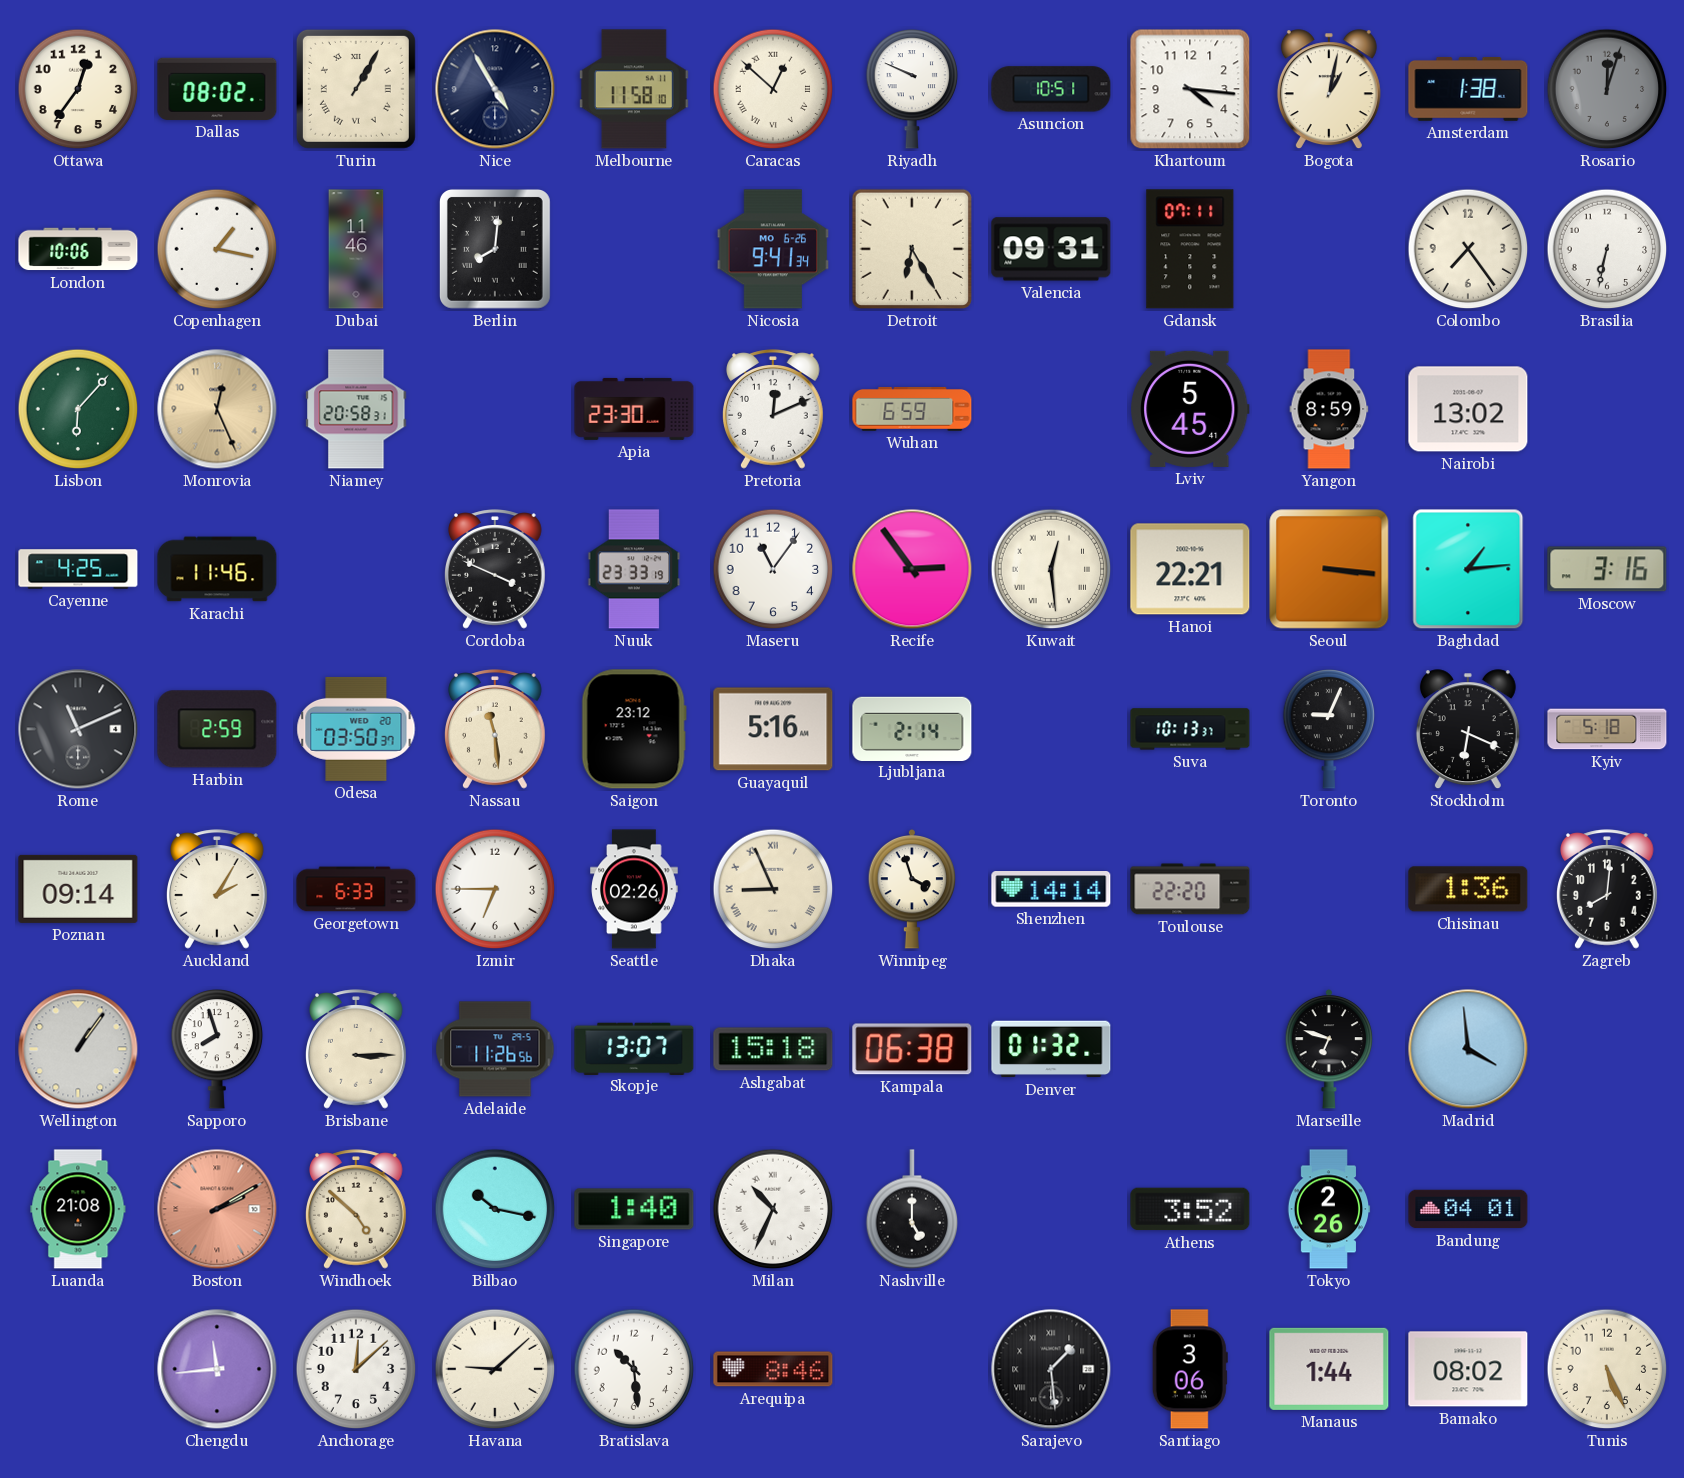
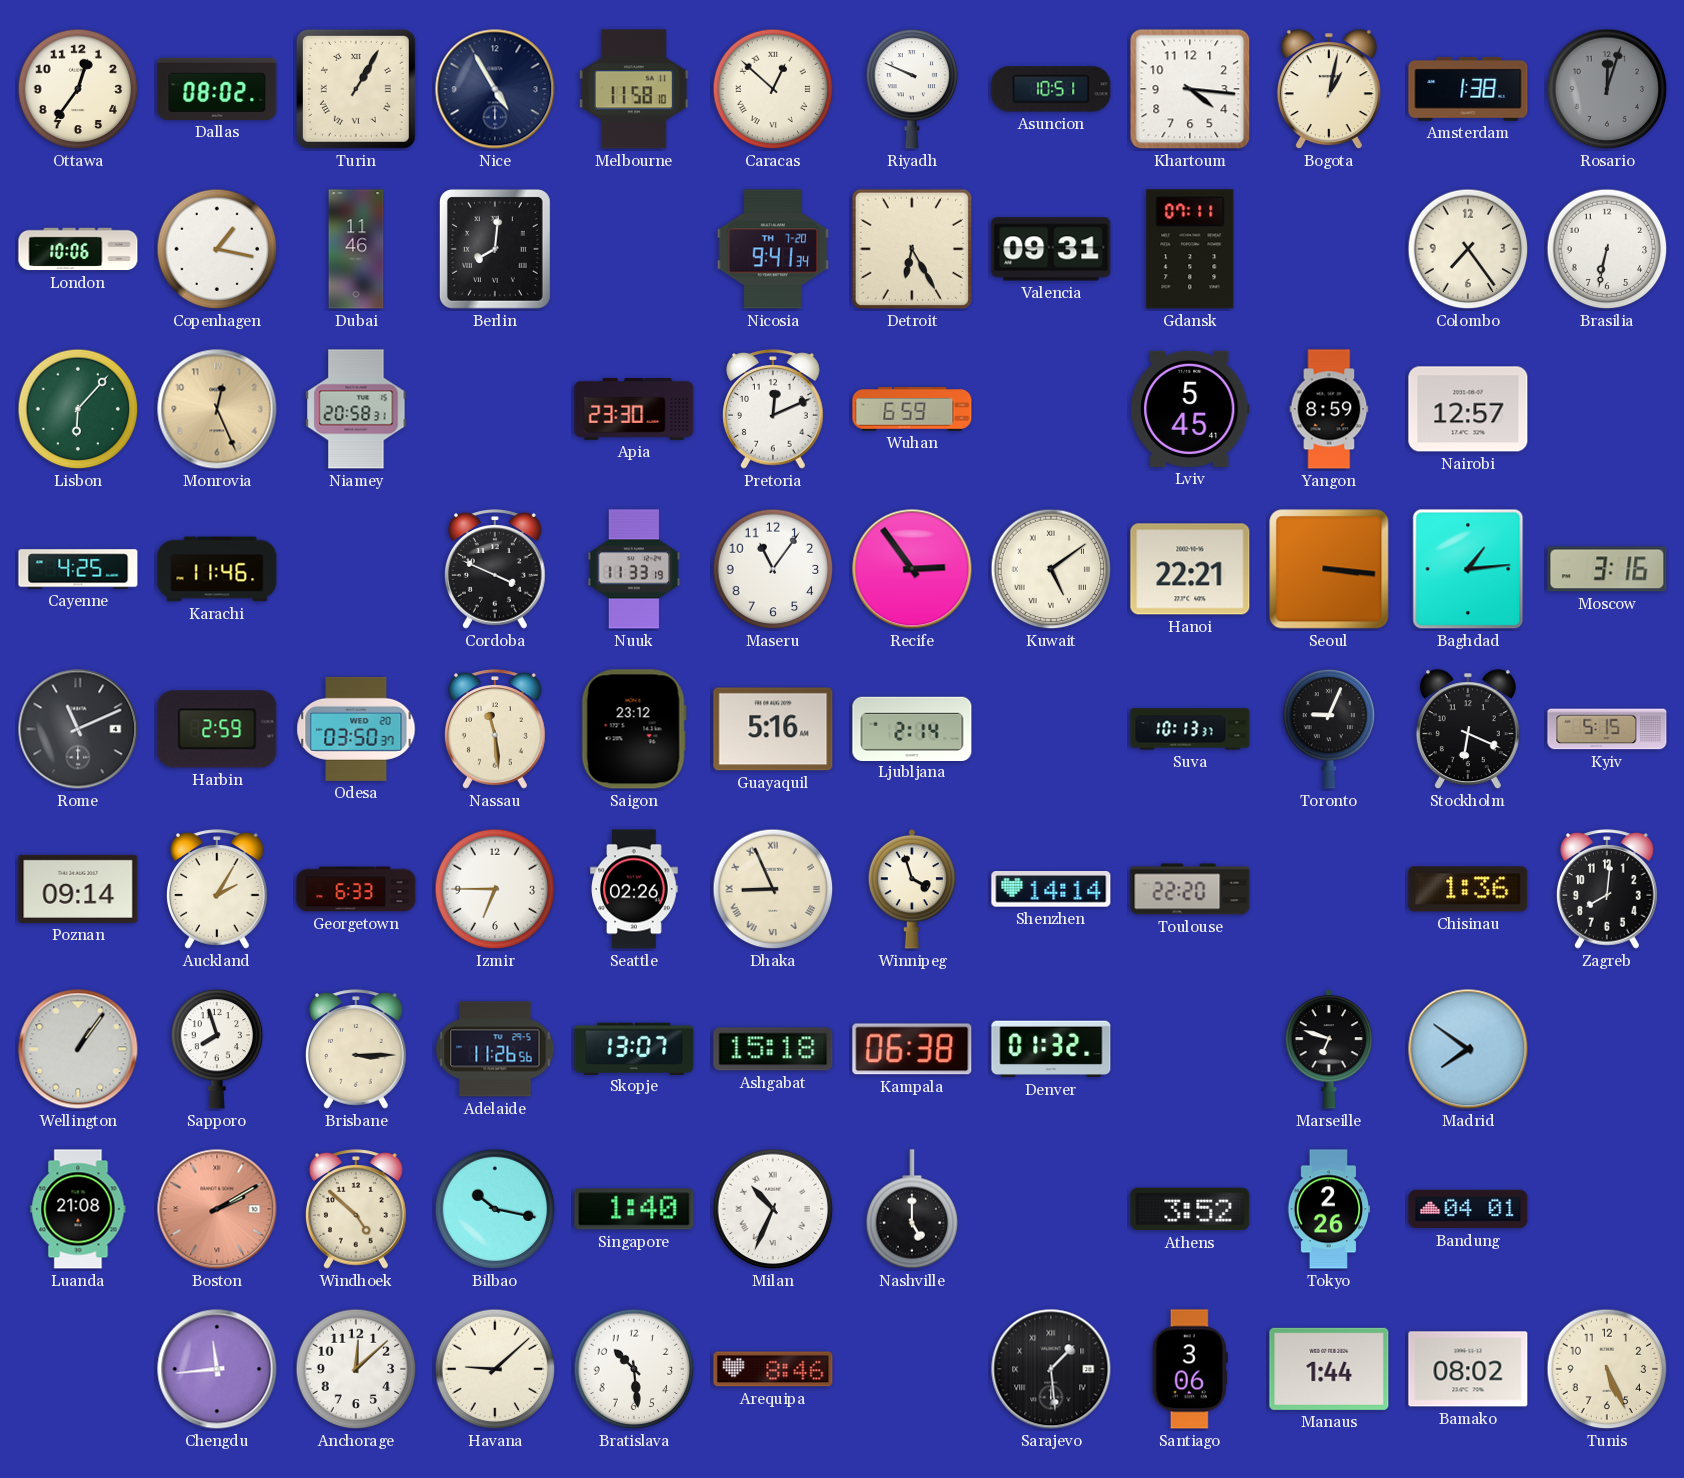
Nicosia date: MO 6-26 -> TH 7-20
Nairobi: 13:02 -> 12:57
Nuuk: 23:33 -> 11:33
Kuwait: 12:29 -> 5:09
Kyiv: 5:18 -> 5:15
Madrid: 3:59 -> 7:51
